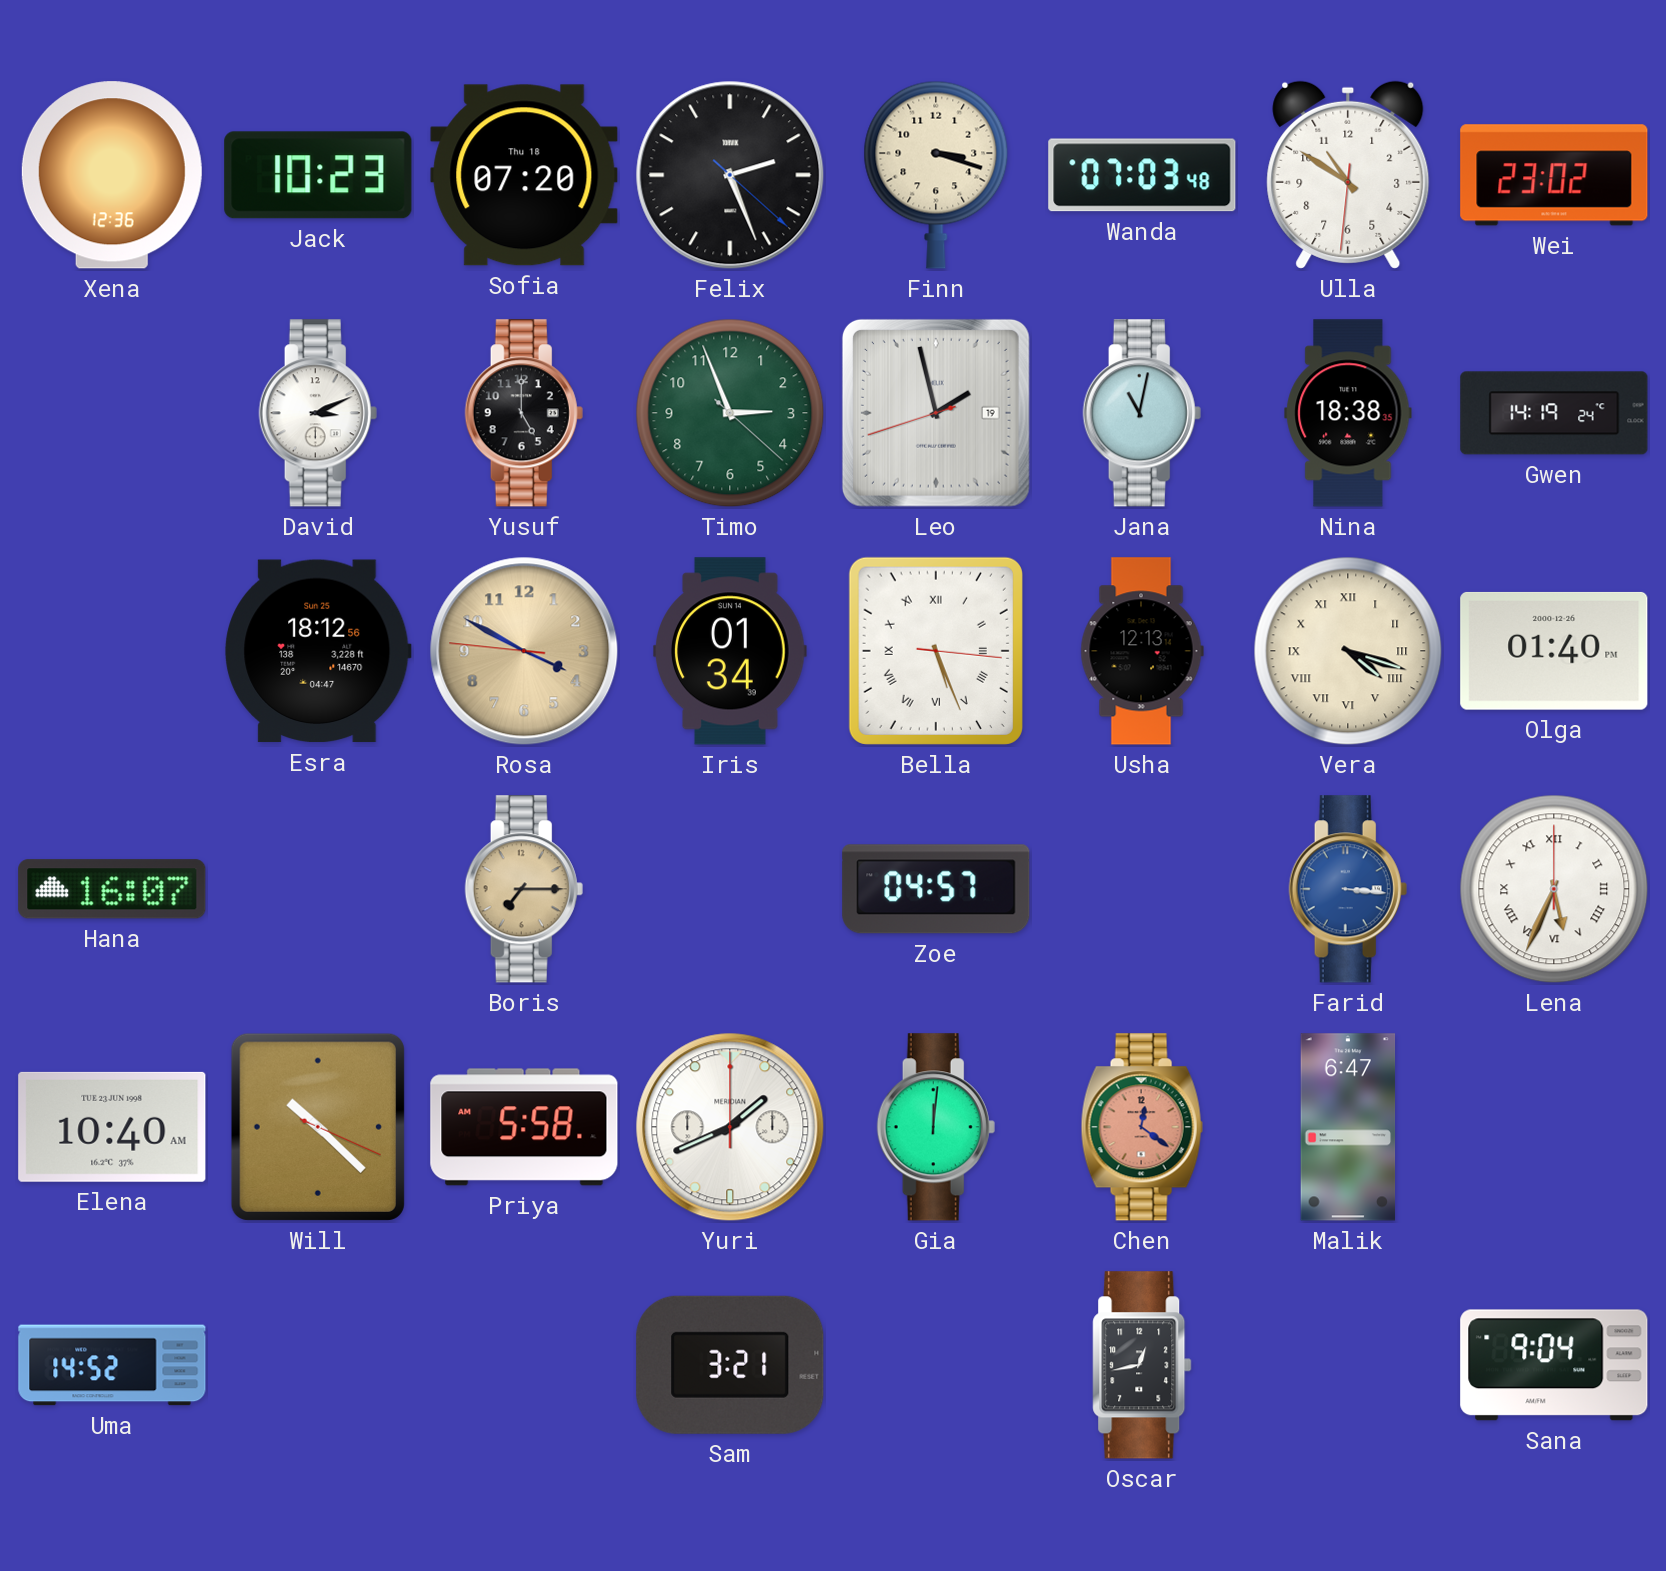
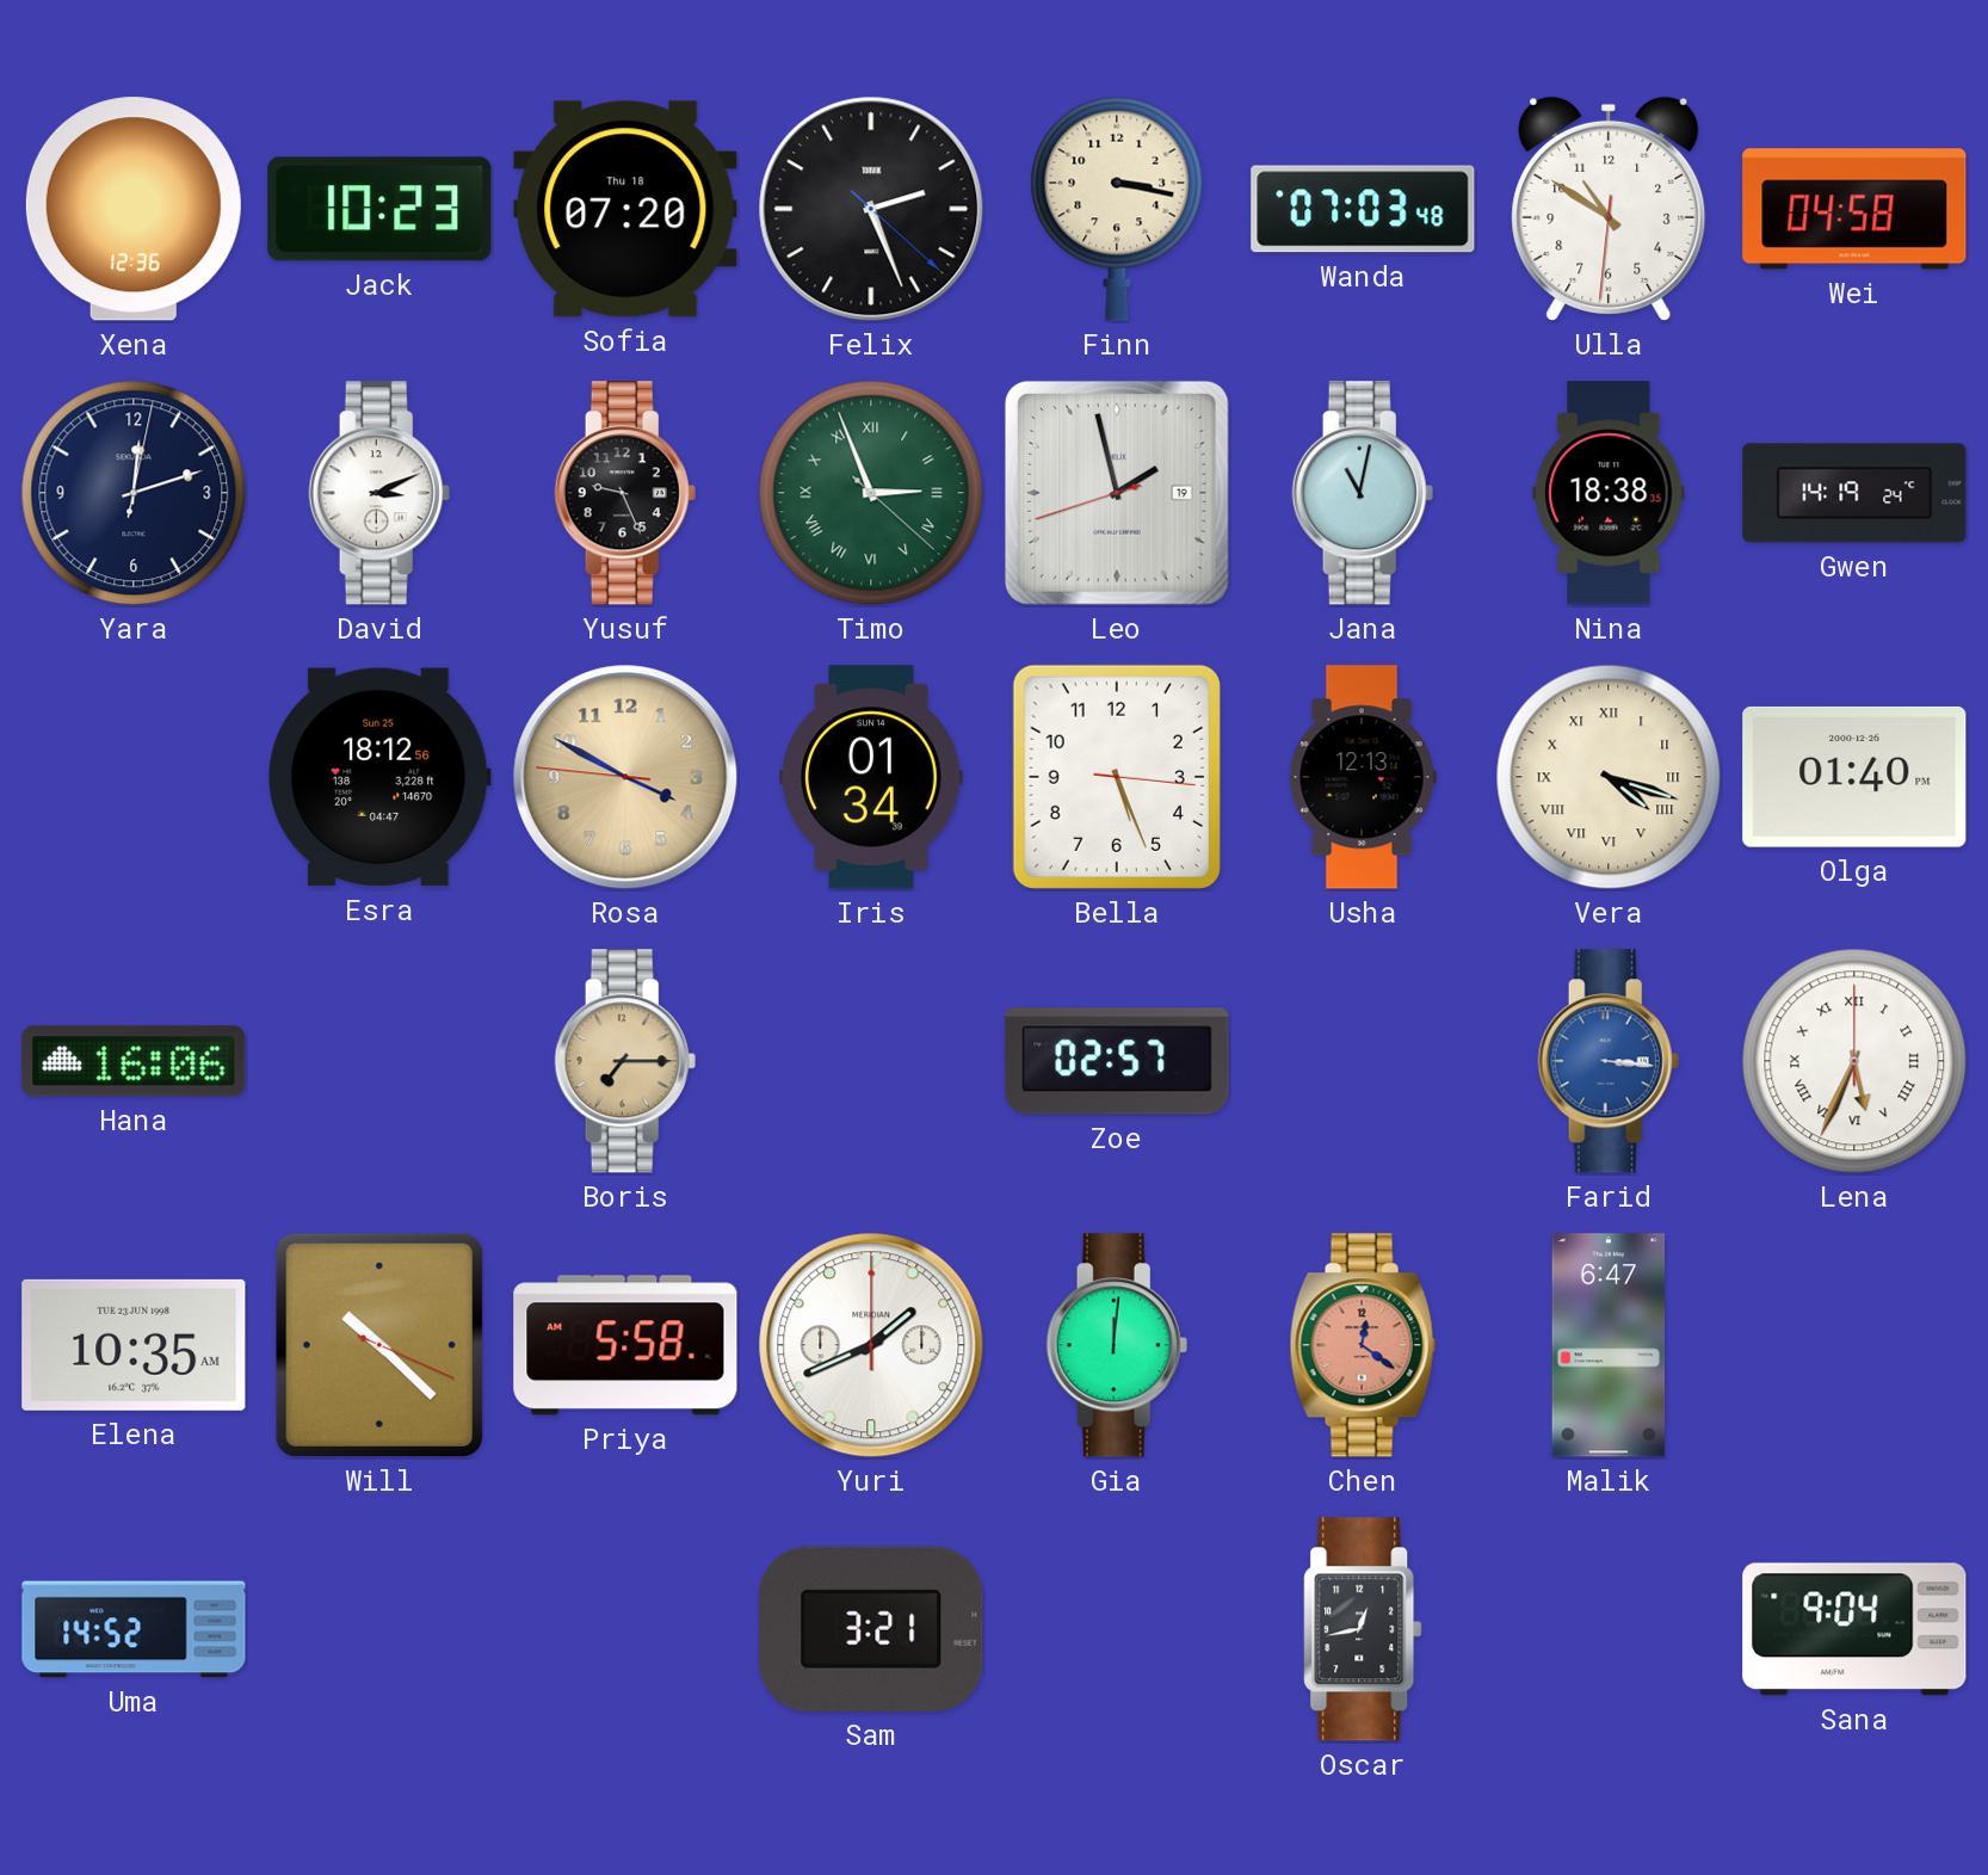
Finn: 3:18 -> 3:17
Wei: 23:02 -> 04:58
Yara: none -> 12:12
Yusuf: 5:00 -> 9:26
Timo numerals: Arabic -> Roman
Bella numerals: Roman -> Arabic
Hana: 16:07 -> 16:06
Zoe: 04:57 -> 02:57
Elena: 10:40 -> 10:35
